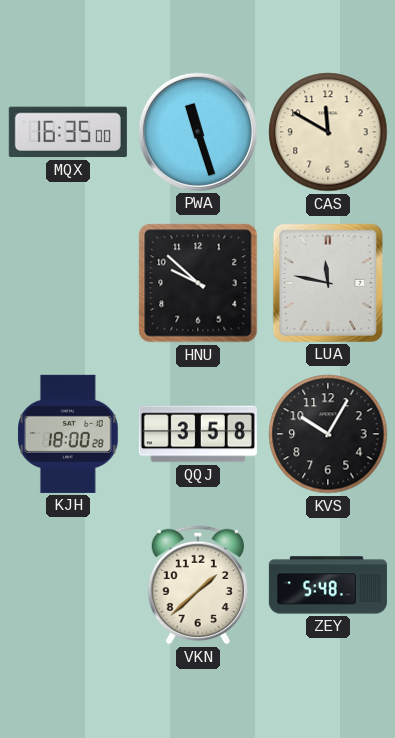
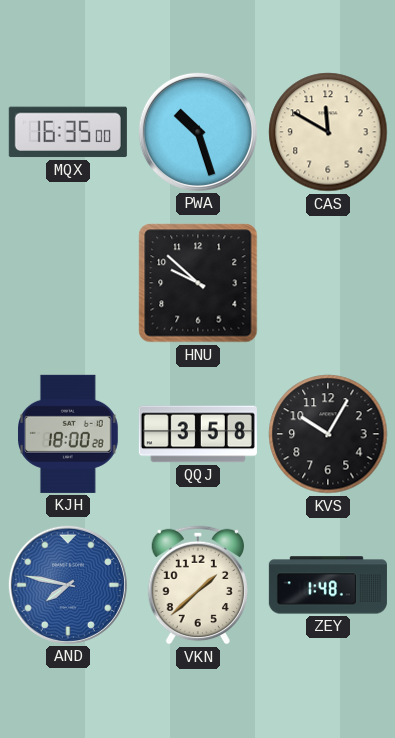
PWA: 11:27 -> 10:27
LUA: 11:47 -> none
AND: none -> 7:47
ZEY: 5:48 -> 1:48
